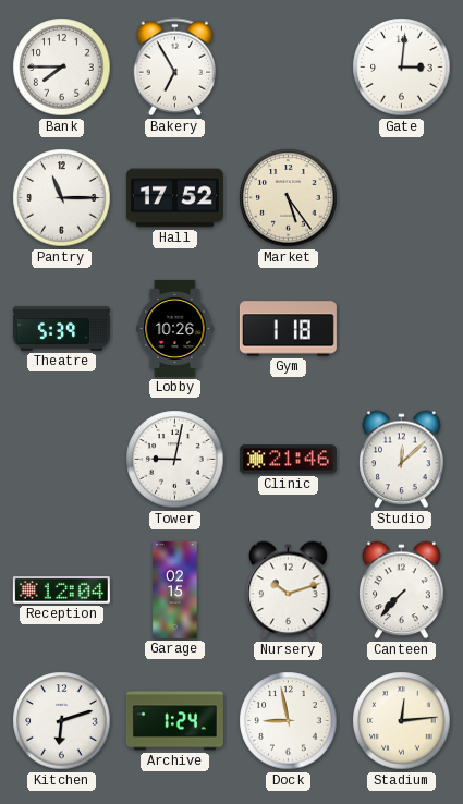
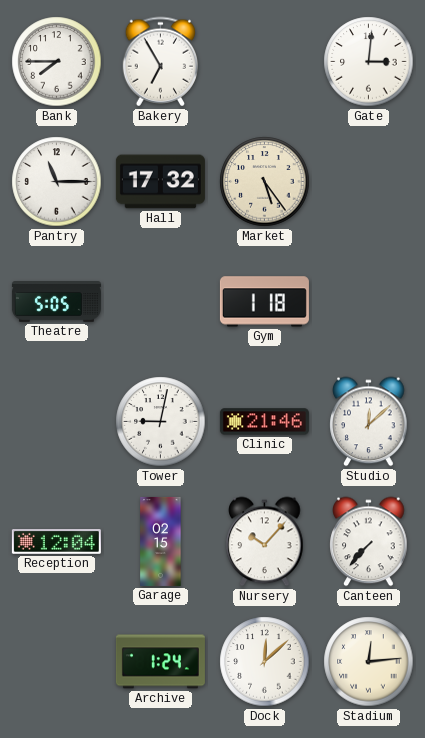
Hall: 17:52 -> 17:32
Theatre: 5:39 -> 5:05
Lobby: 10:26 -> none
Nursery: 10:12 -> 10:07
Kitchen: 6:12 -> none
Dock: 8:58 -> 12:08
